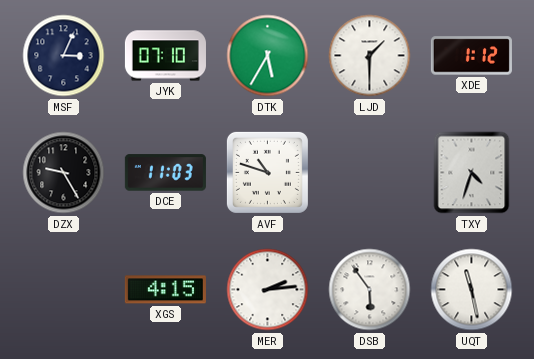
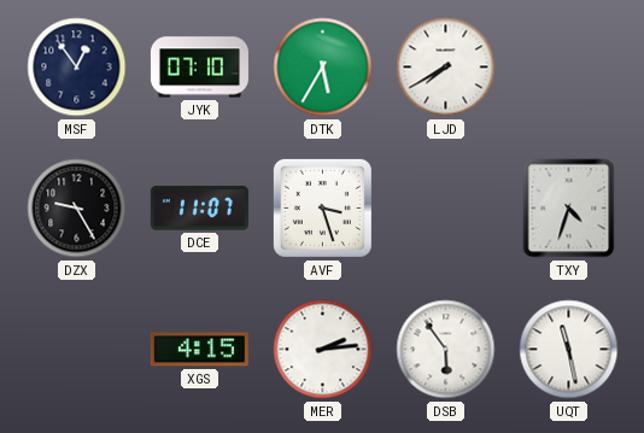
MSF: 3:04 -> 12:54
LJD: 1:30 -> 7:40
XDE: 1:12 -> none
DCE: 11:03 -> 11:07
AVF: 10:48 -> 3:27
